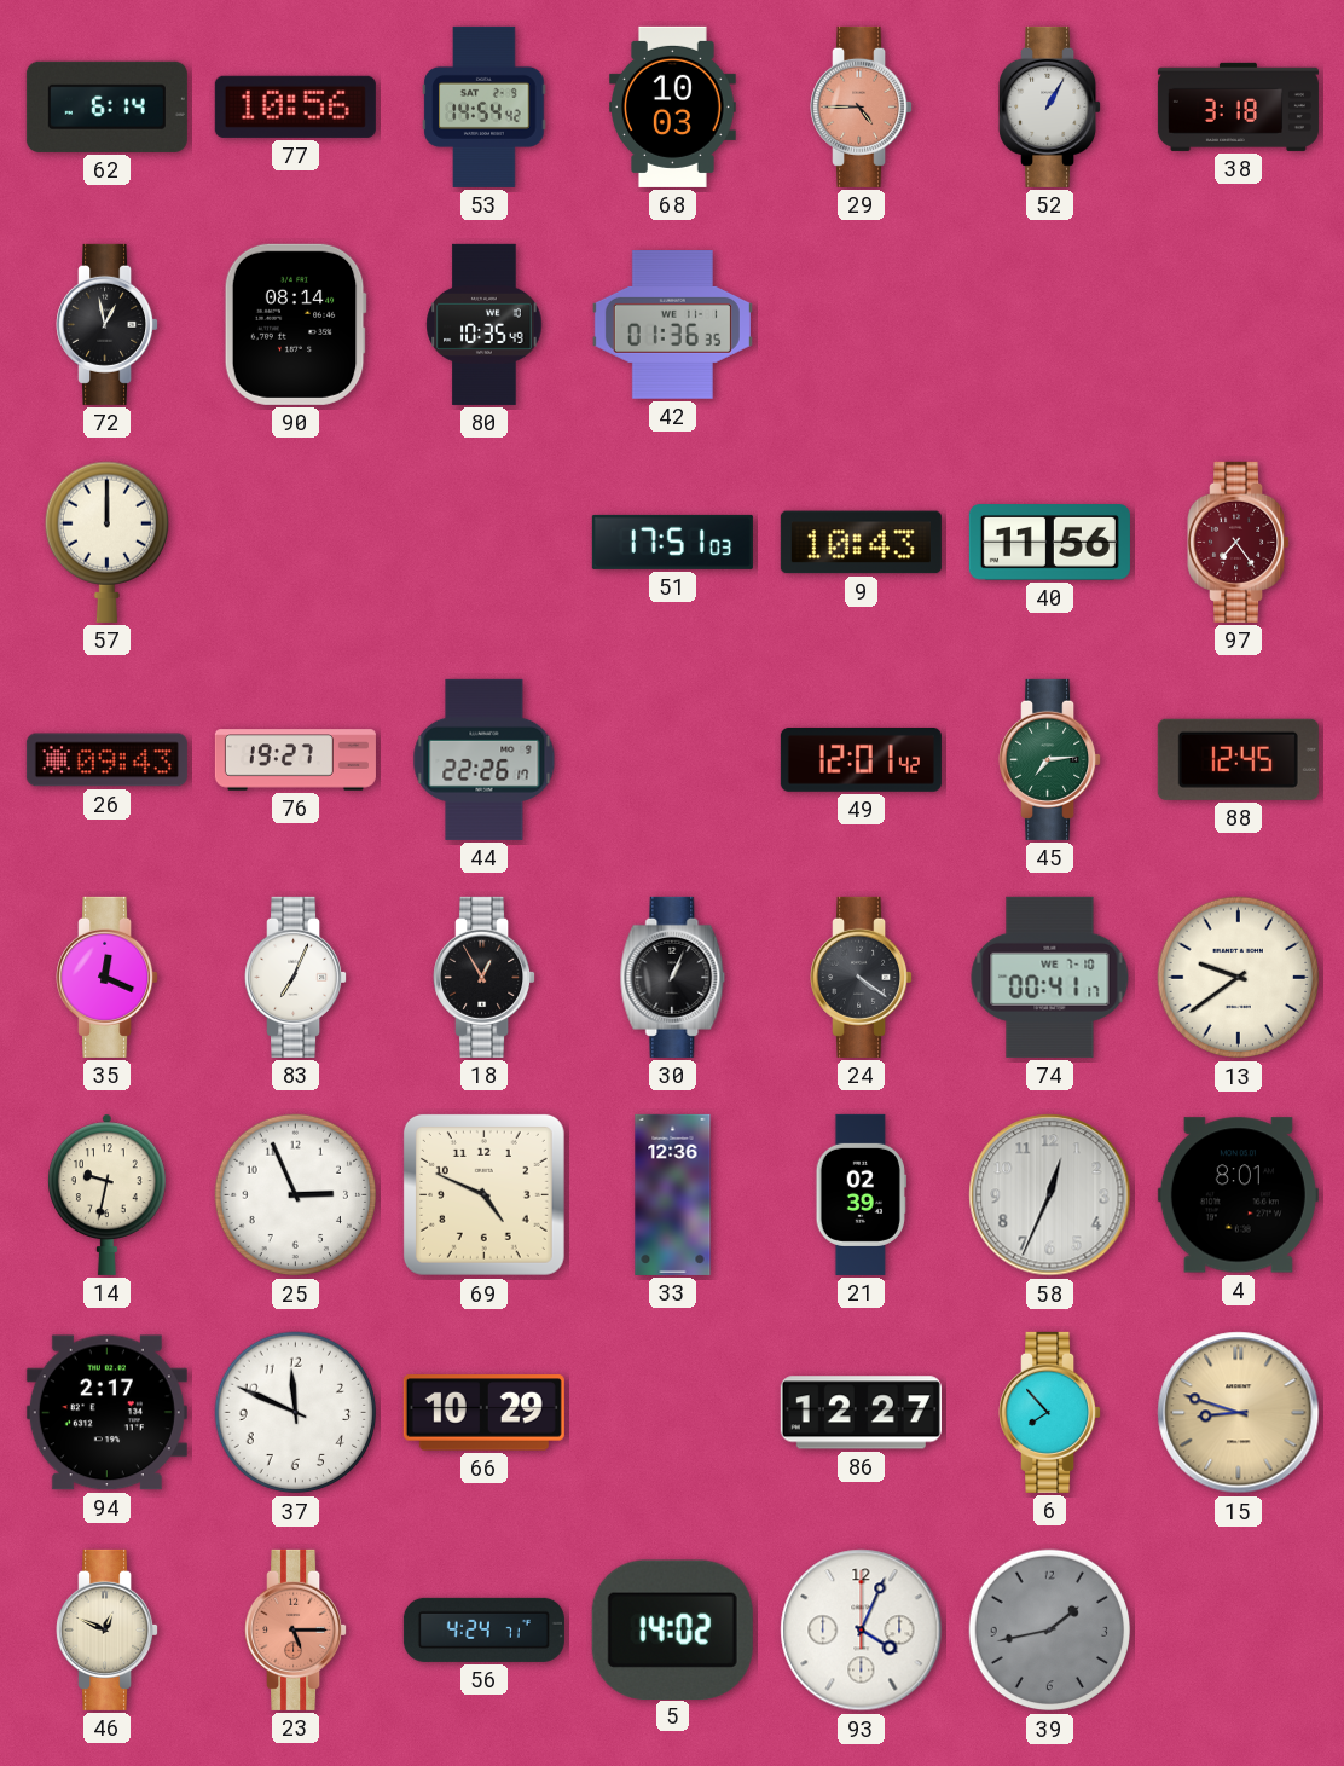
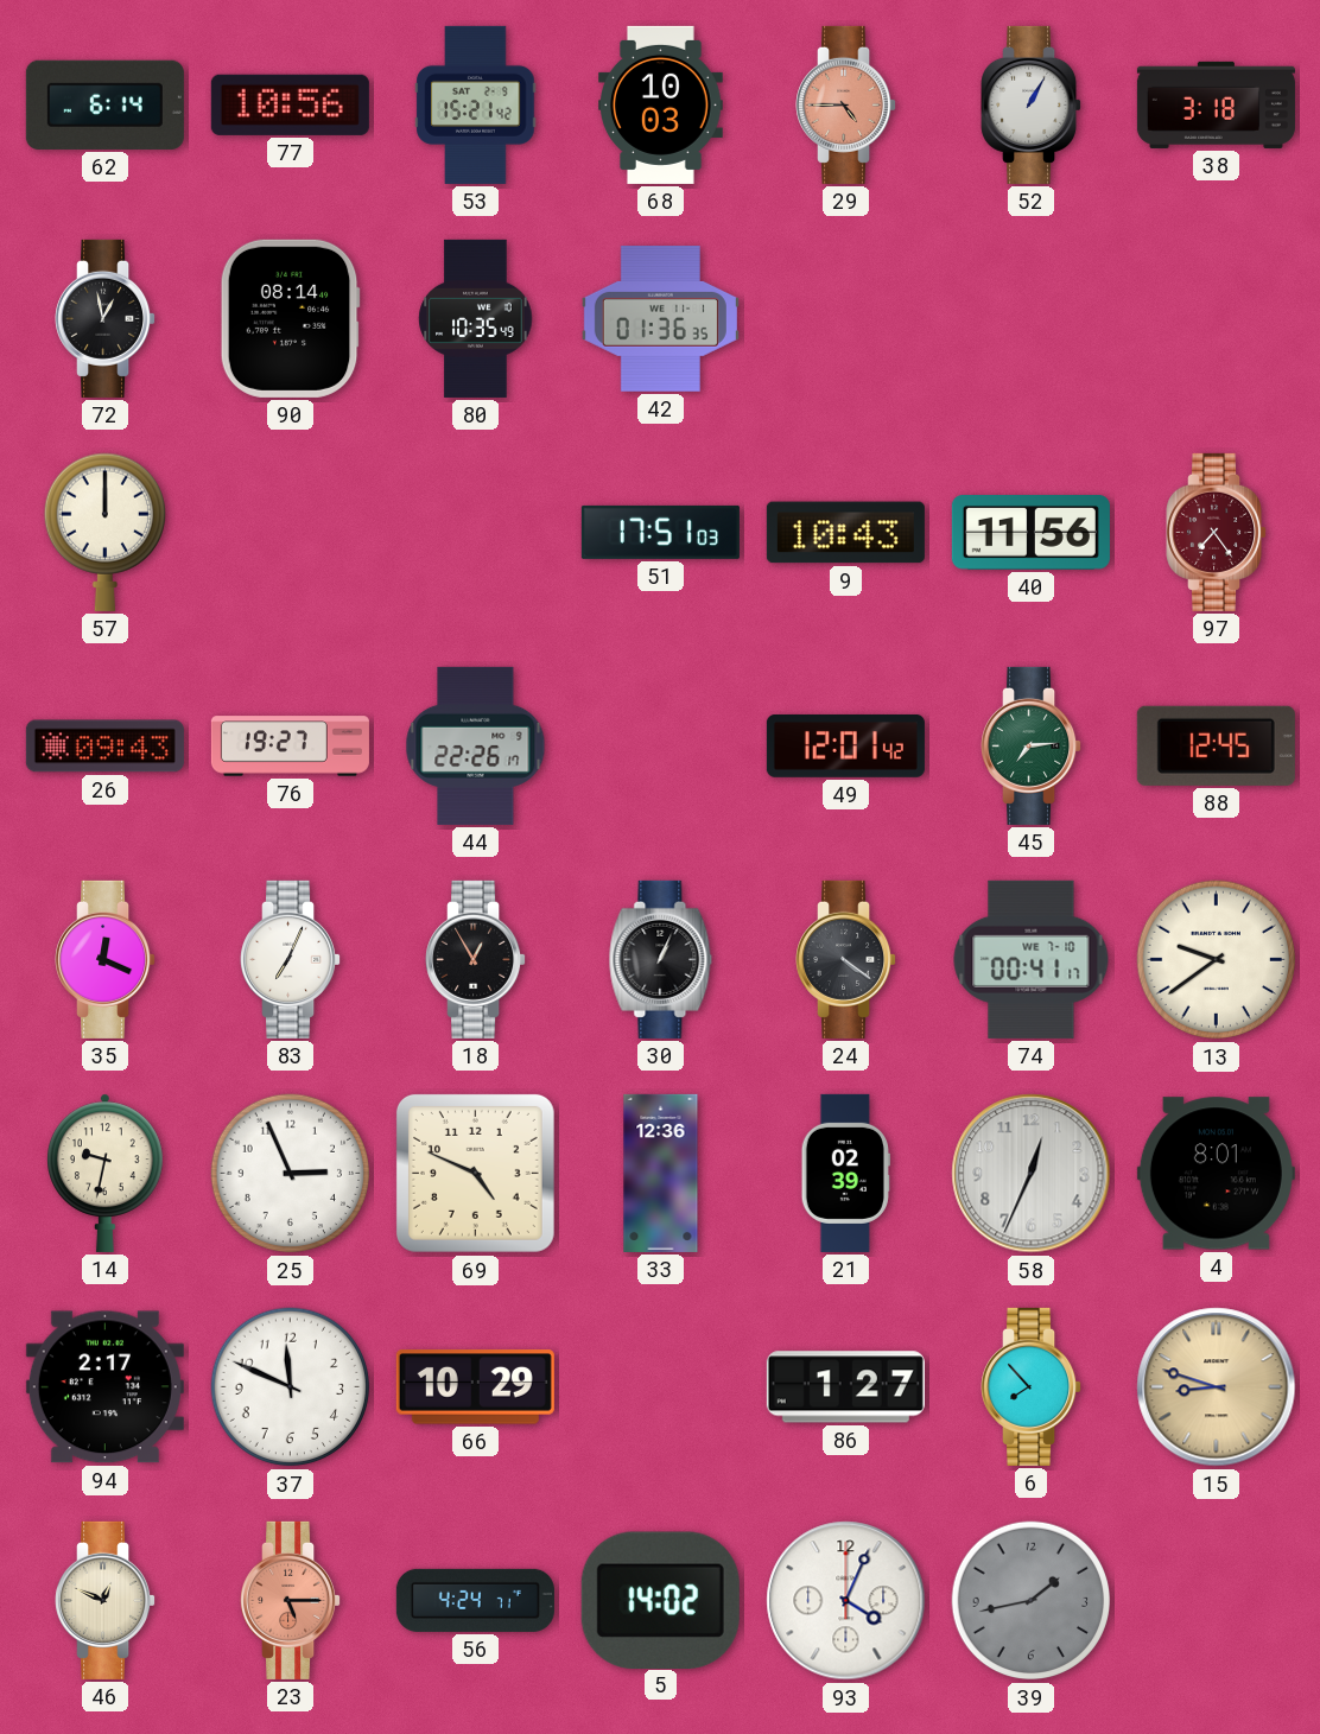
53: 14:54 -> 15:21
86: 12:27 -> 1:27
